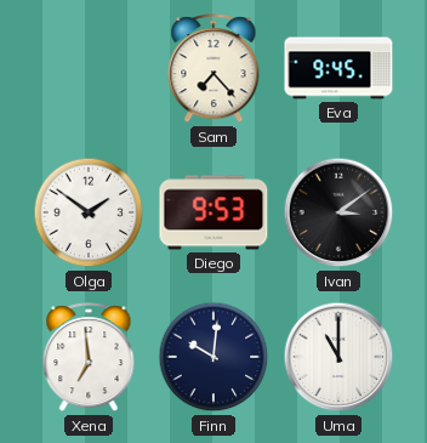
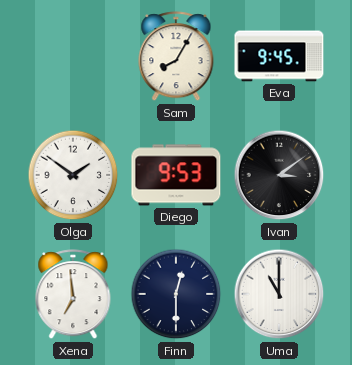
Sam: 7:23 -> 8:05
Finn: 10:01 -> 12:30
